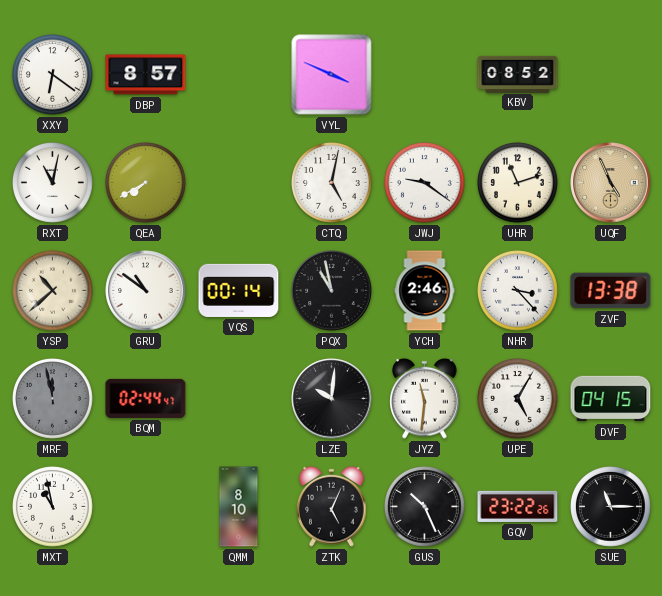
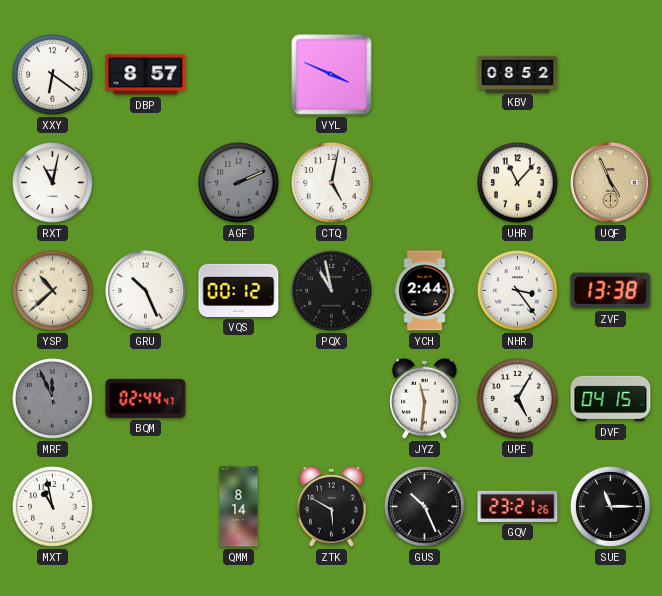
QEA: 7:40 -> none
AGF: none -> 2:11
JWJ: 9:21 -> none
UHR: 11:12 -> 11:07
GRU: 10:51 -> 10:26
VQS: 00:14 -> 00:12
YCH: 2:46 -> 2:44
NHR: 3:23 -> 3:24
MRF: 11:58 -> 11:56
LZE: 10:01 -> none
QMM: 8:10 -> 8:14
ZTK: 5:04 -> 5:50
GQV: 23:22 -> 23:21
